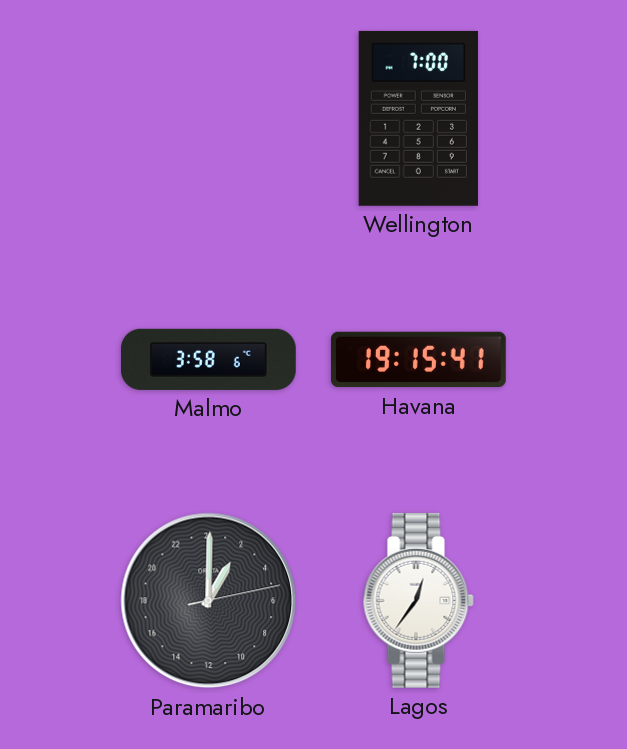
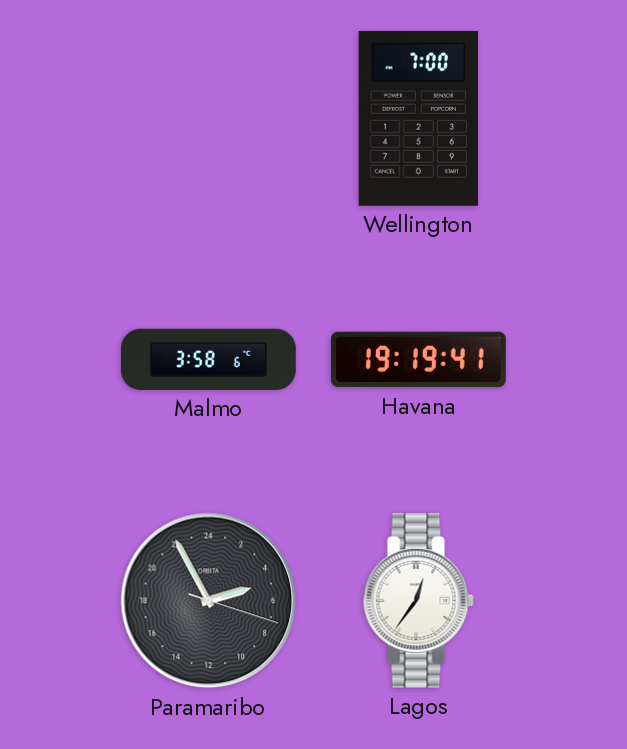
Havana: 19:15 -> 19:19
Paramaribo: 2:00 -> 4:55
